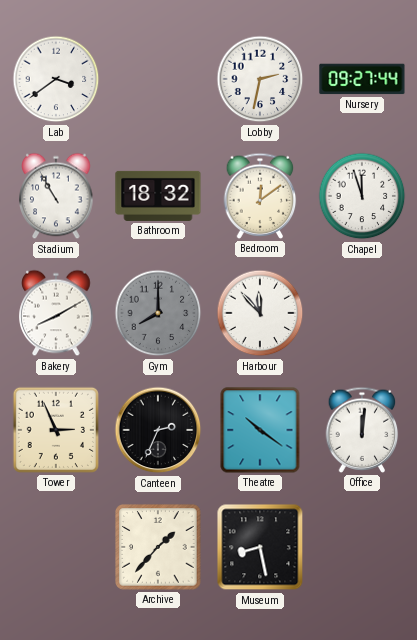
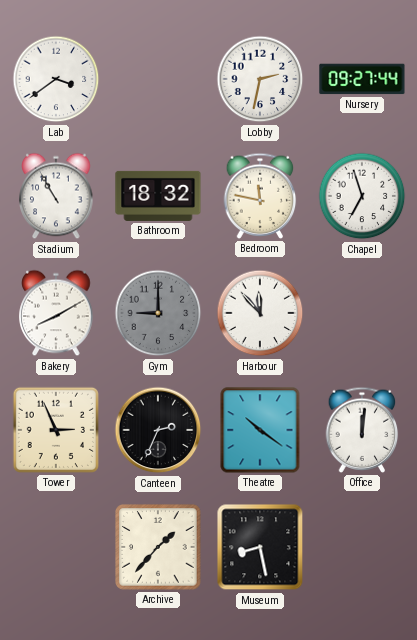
Bedroom: 12:09 -> 11:47
Chapel: 11:57 -> 6:57
Gym: 8:00 -> 9:00
